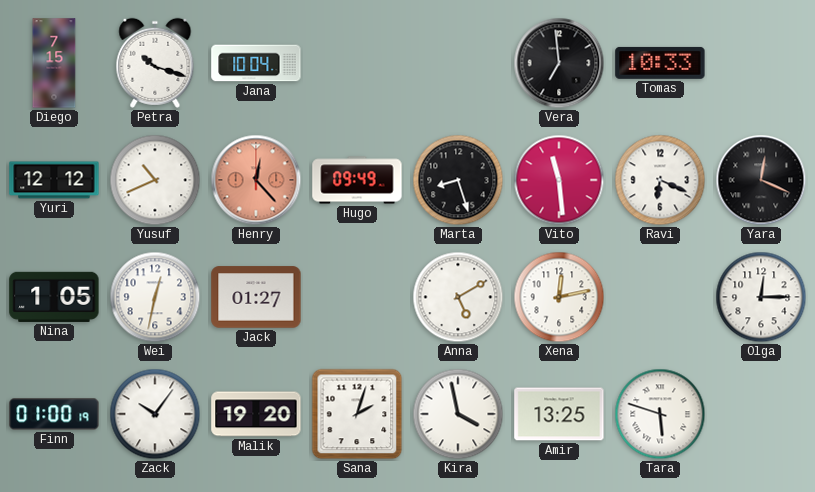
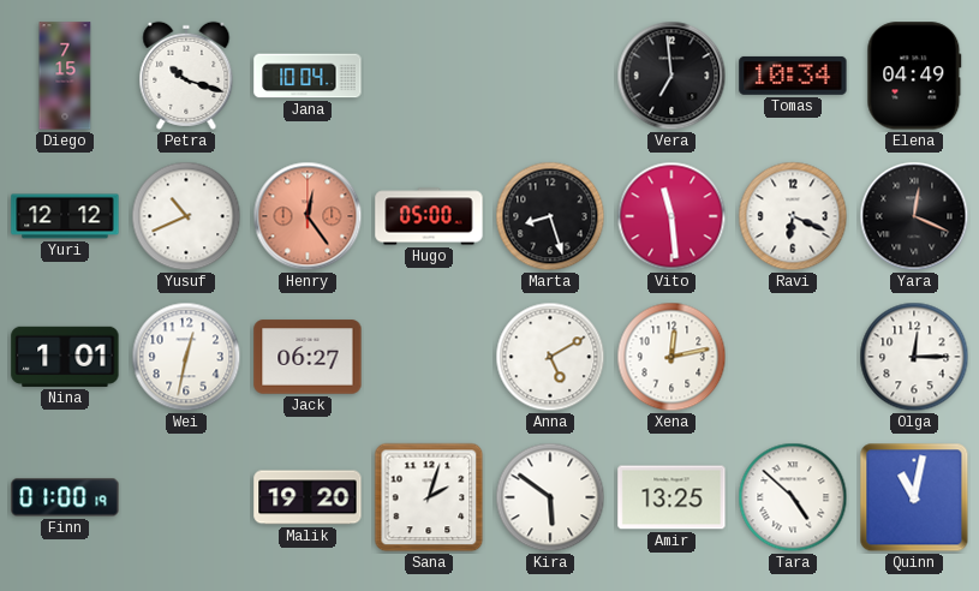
Tomas: 10:33 -> 10:34
Elena: none -> 04:49
Henry: 12:23 -> 12:24
Hugo: 09:49 -> 05:00
Nina: 1:05 -> 1:01
Jack: 01:27 -> 06:27
Zack: 10:06 -> none
Kira: 3:58 -> 5:51
Tara: 5:48 -> 4:52
Quinn: none -> 11:02
